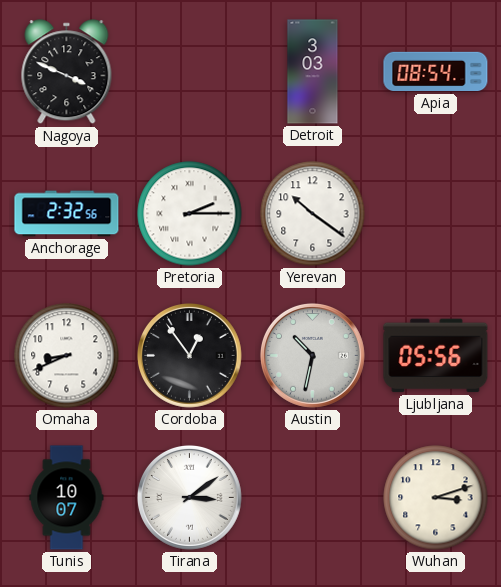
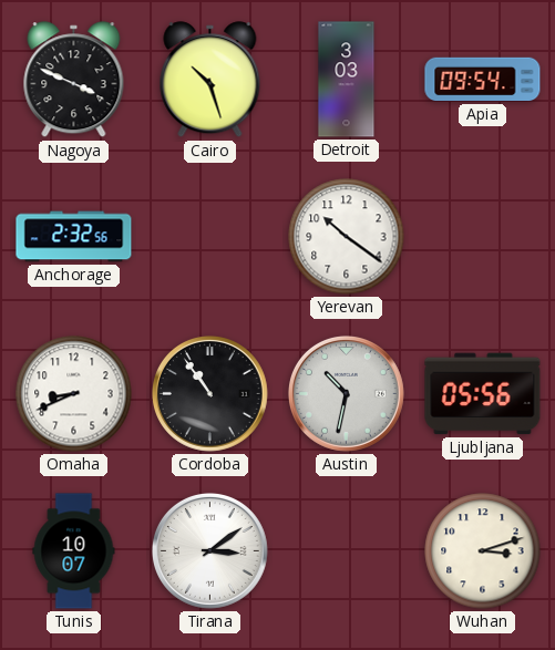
Cairo: none -> 10:27
Apia: 08:54 -> 09:54
Pretoria: 2:15 -> none
Cordoba: 12:54 -> 10:54
